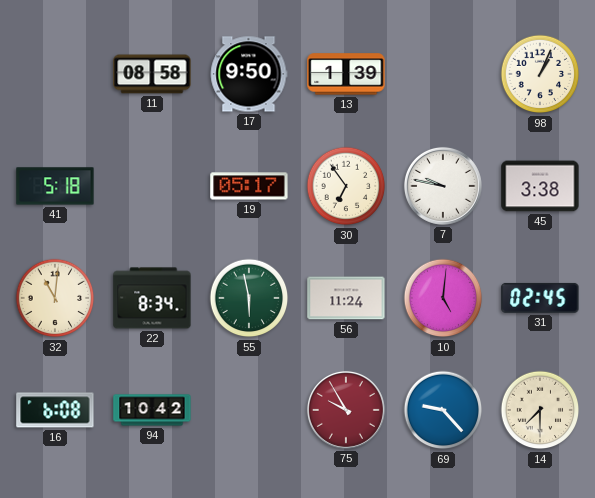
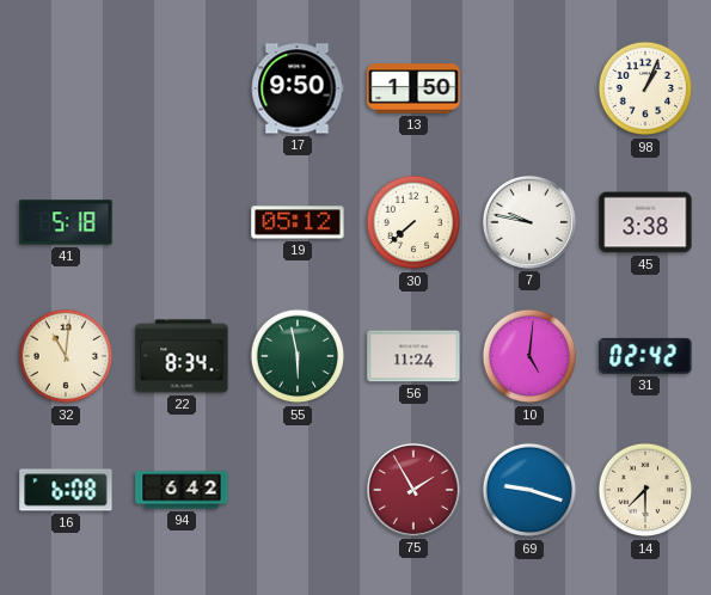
11: 08:58 -> none
13: 1:39 -> 1:50
19: 05:17 -> 05:12
30: 6:54 -> 7:38
31: 02:45 -> 02:42
94: 10:42 -> 6:42
75: 9:55 -> 1:55
69: 9:23 -> 9:18
